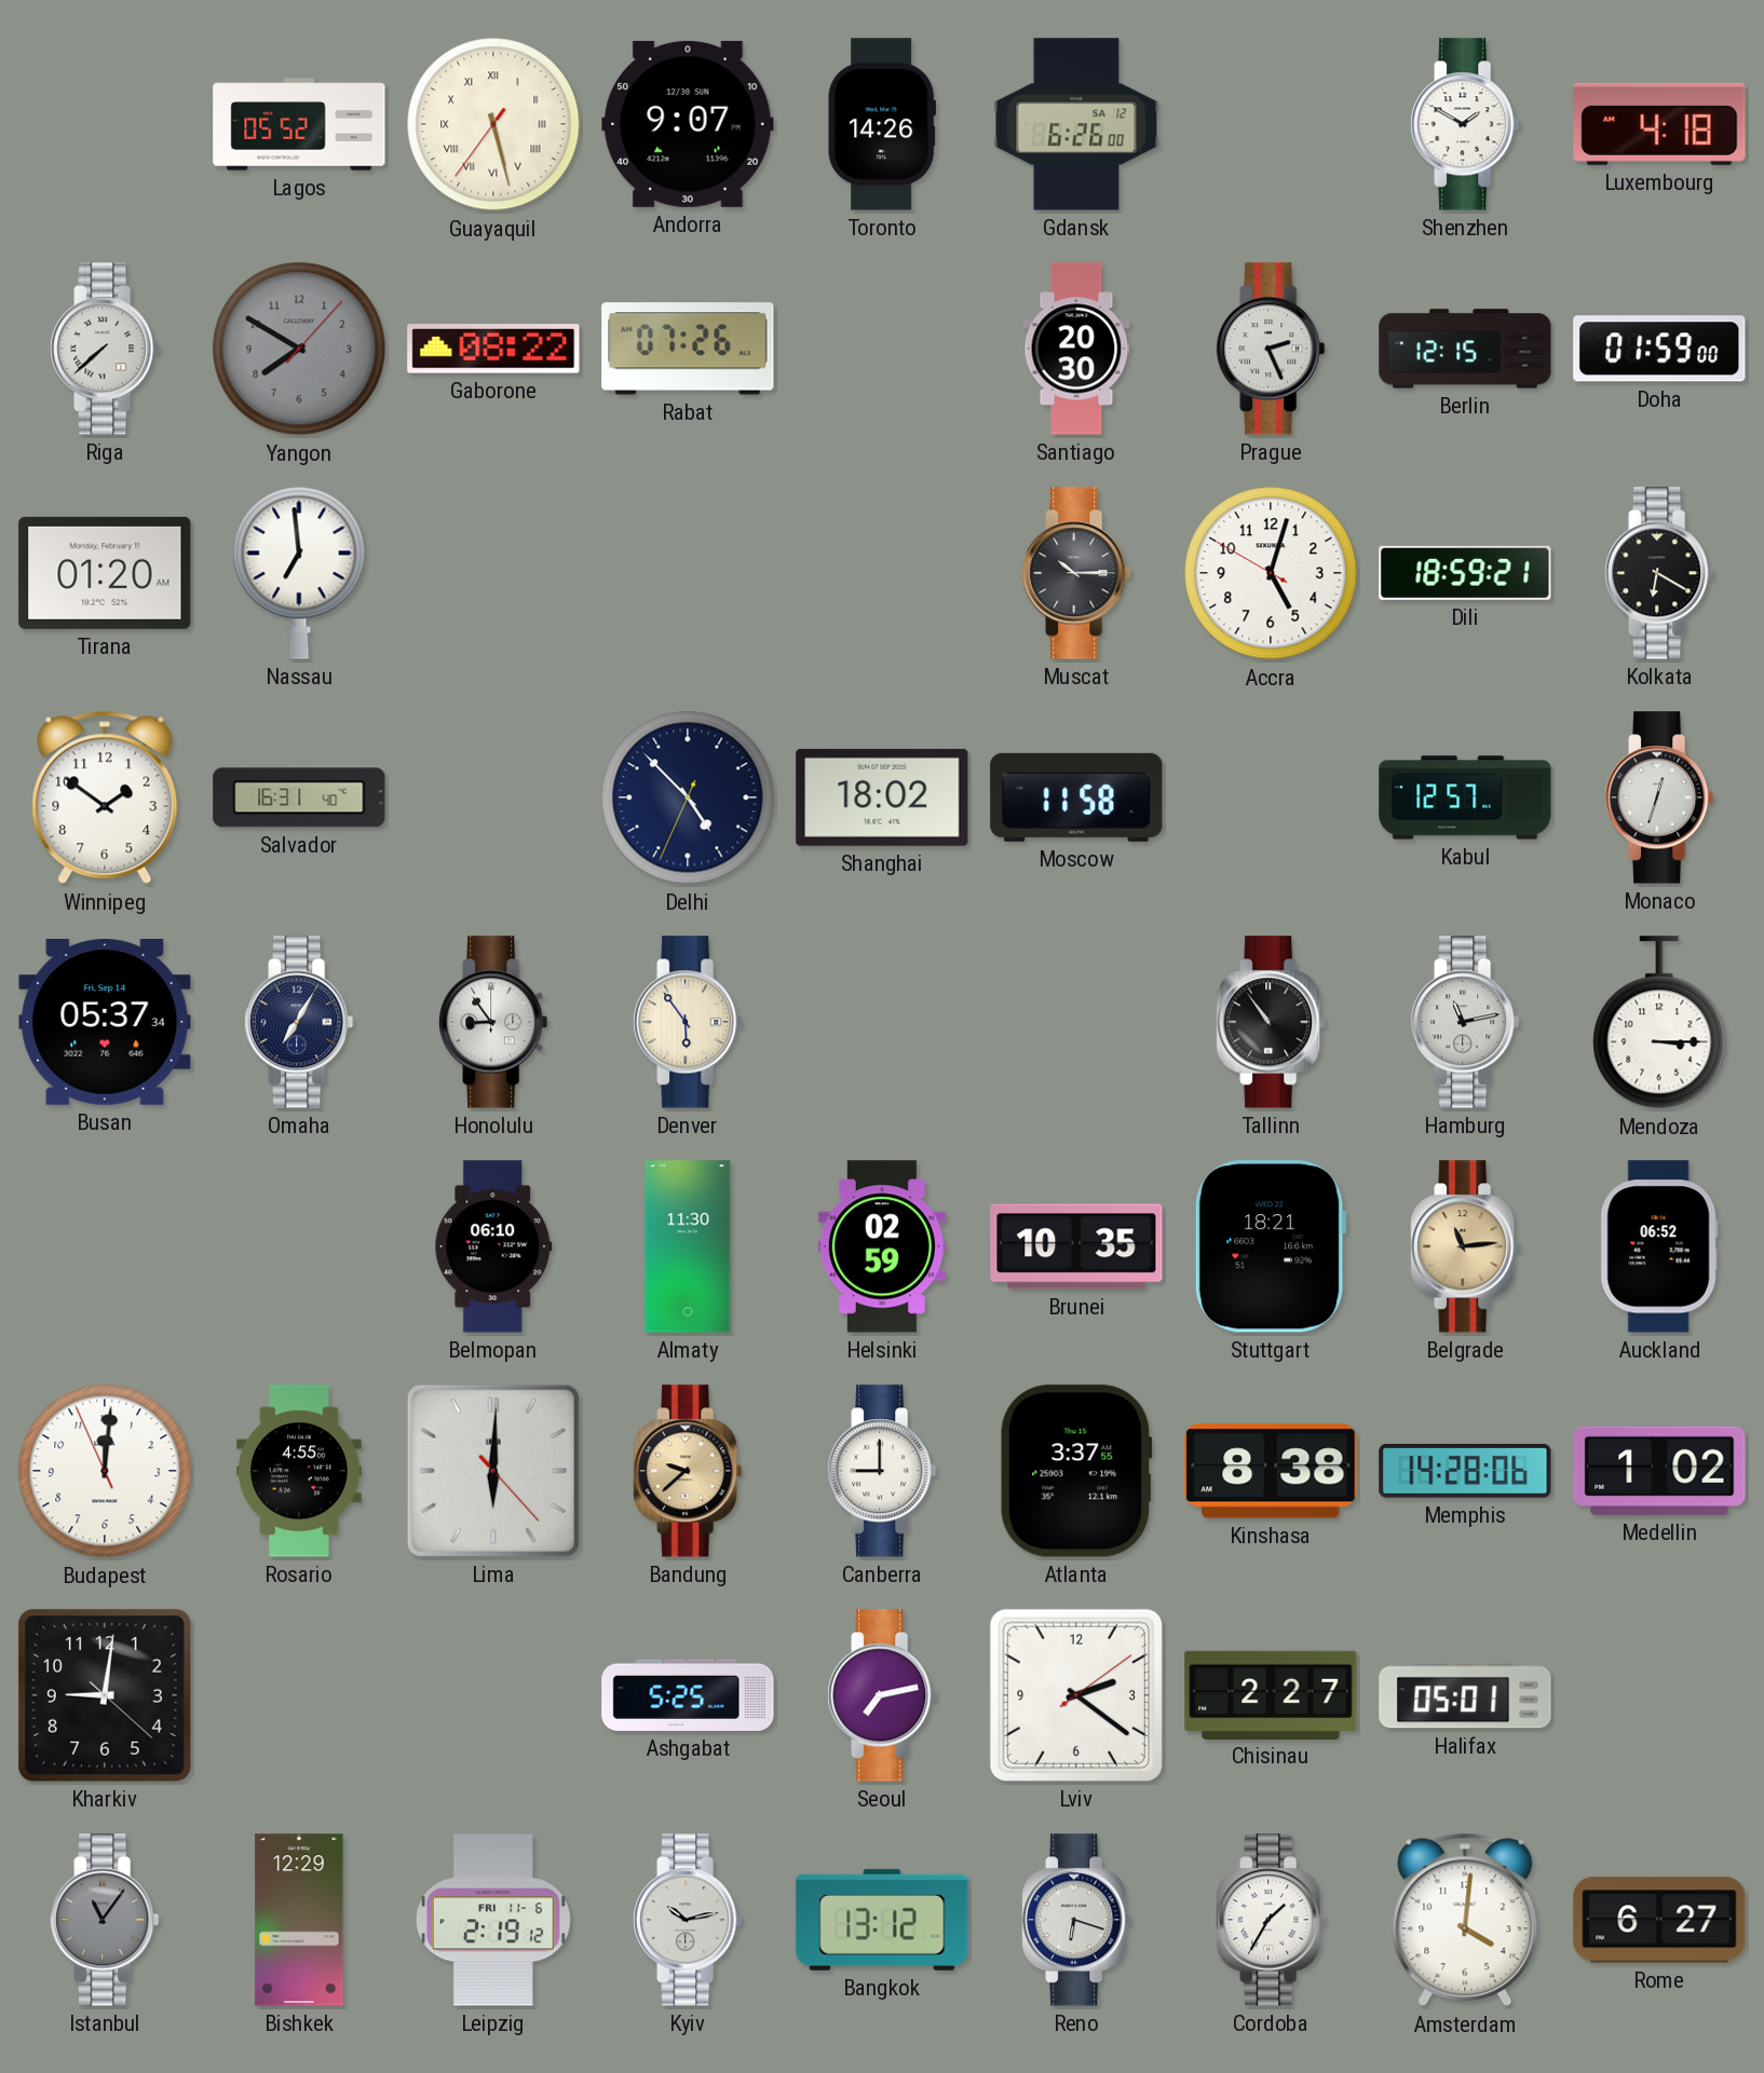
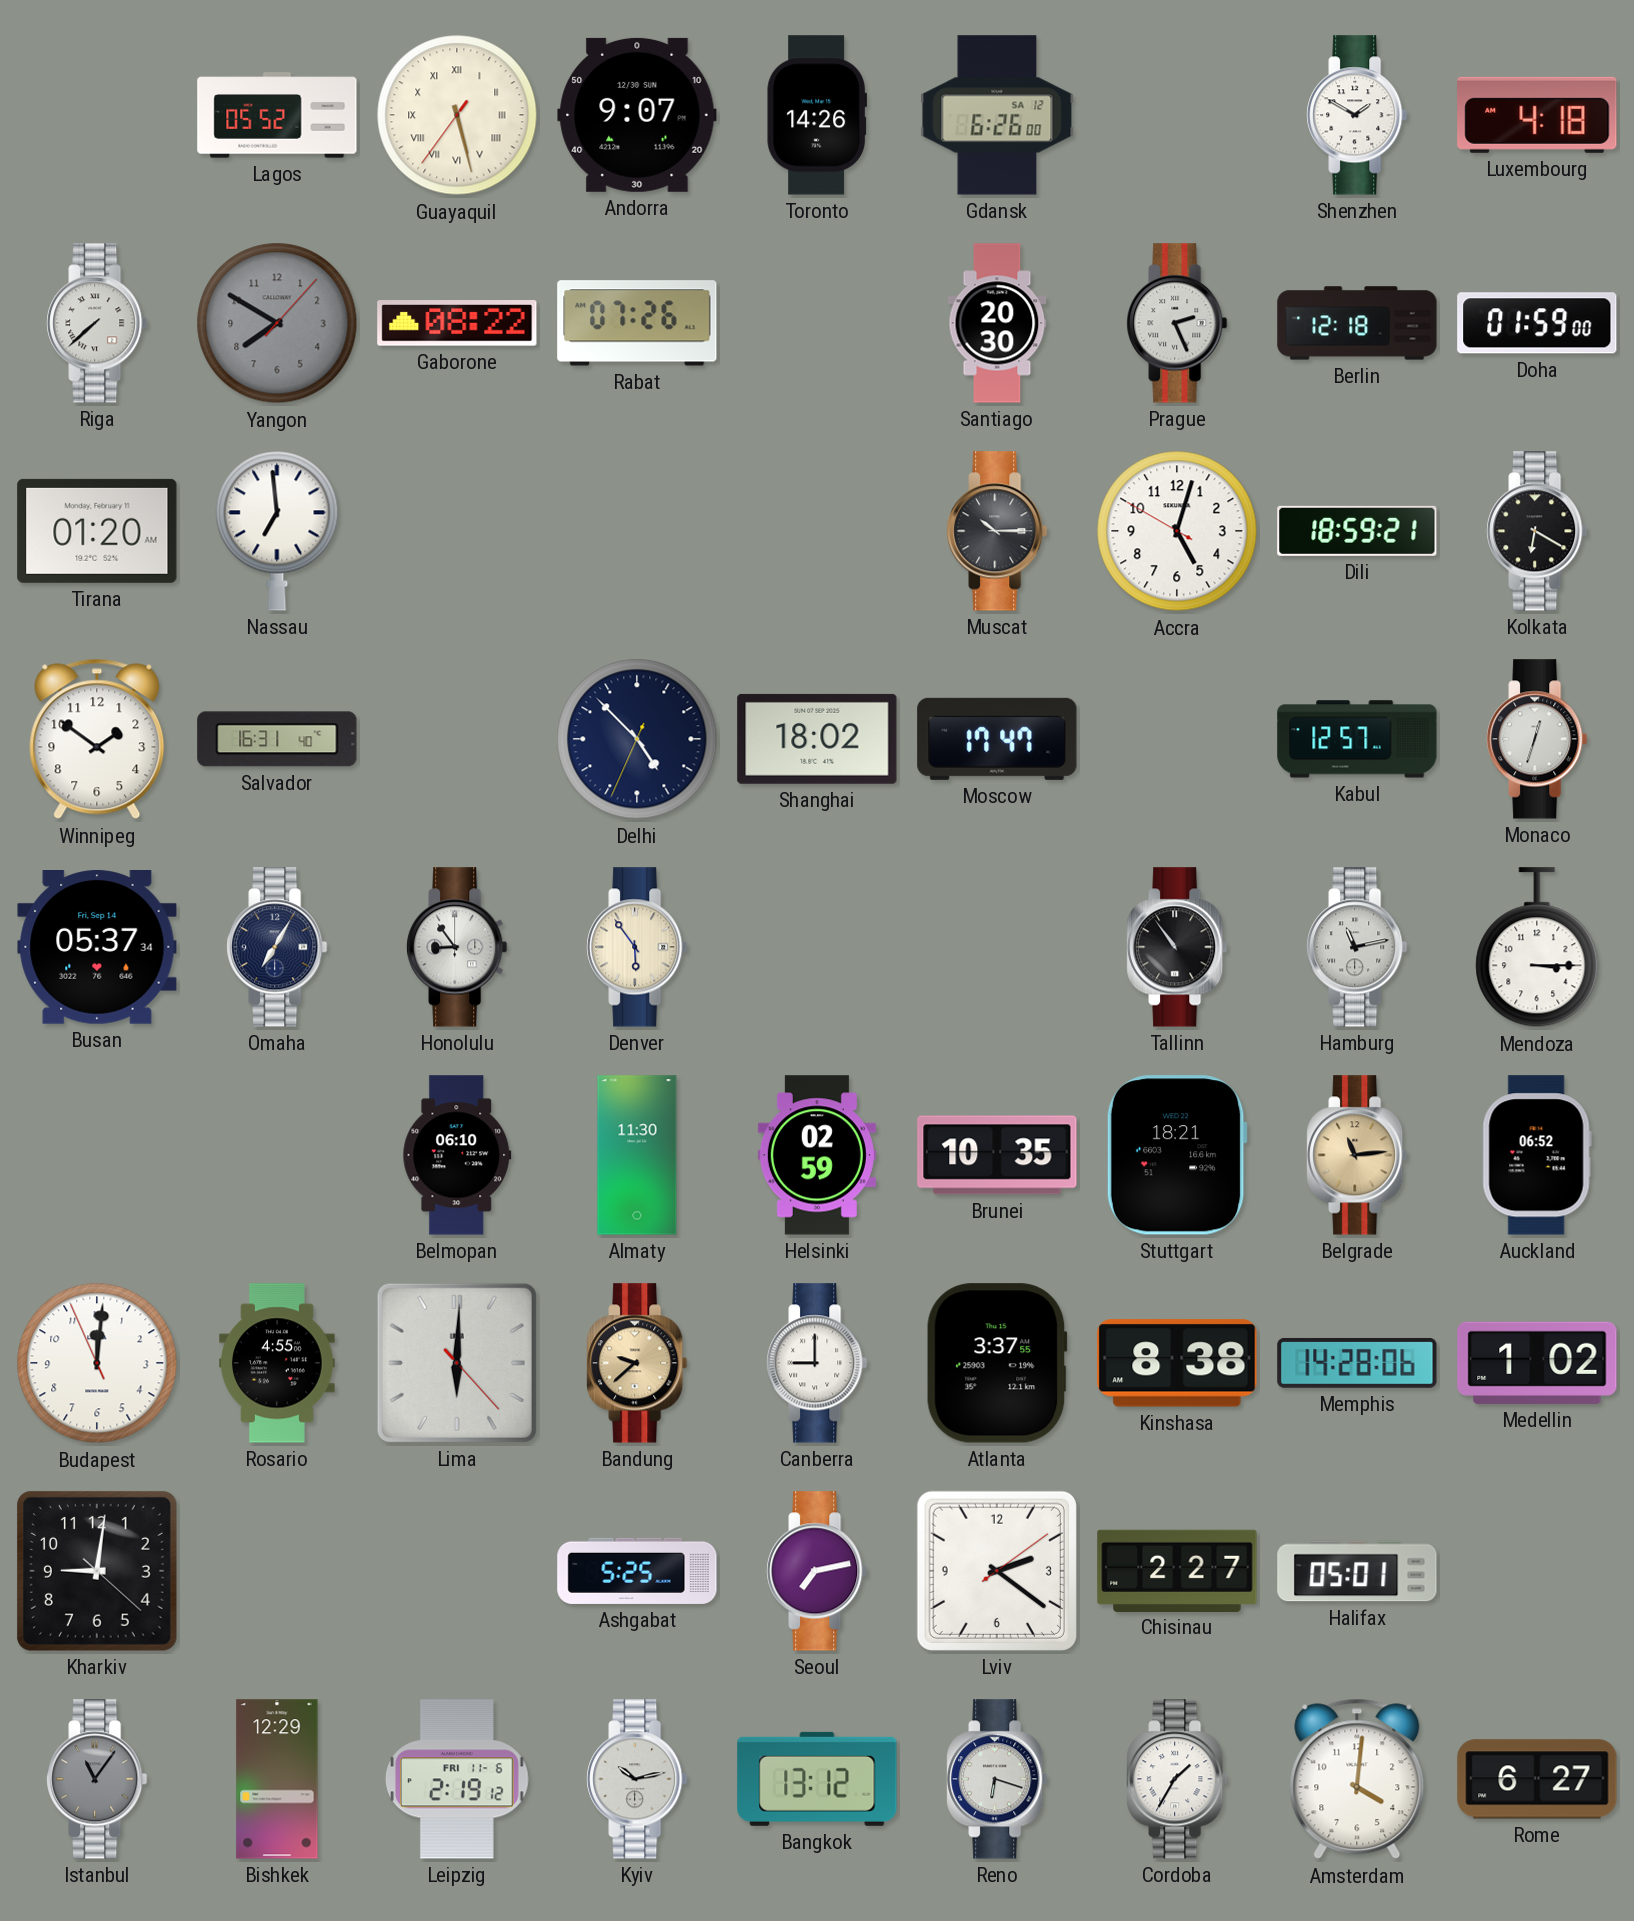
Berlin: 12:15 -> 12:18
Moscow: 11:58 -> 17:47
